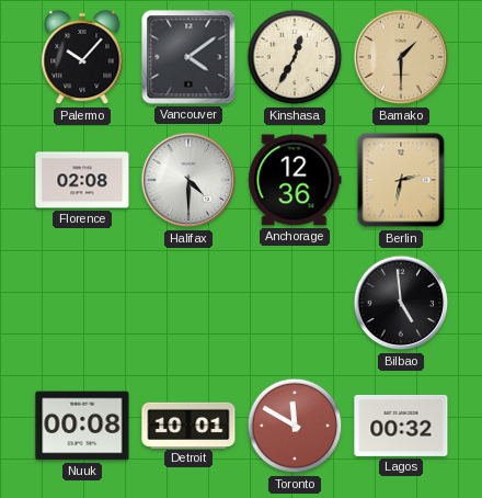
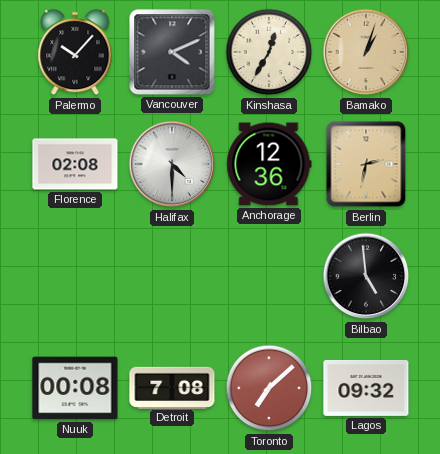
Vancouver: 4:09 -> 4:11
Bamako: 1:30 -> 1:03
Detroit: 10:01 -> 7:08
Toronto: 11:50 -> 7:08
Lagos: 00:32 -> 09:32
